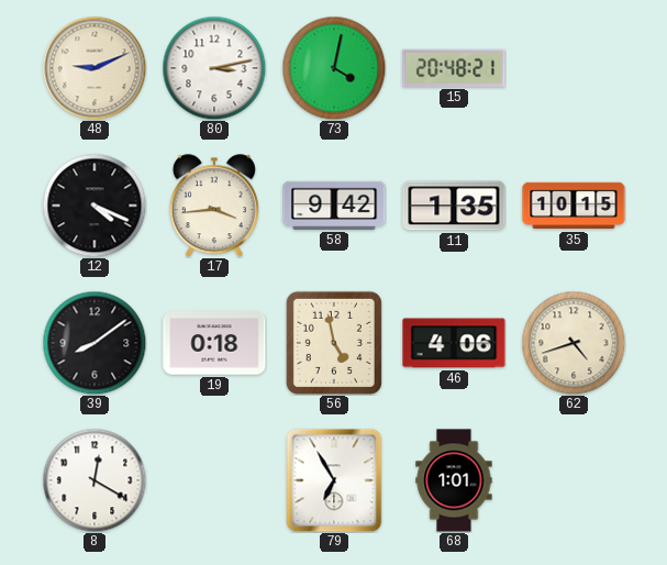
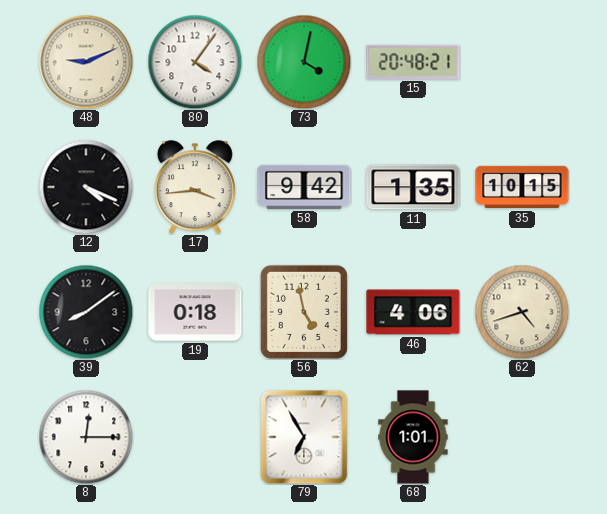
80: 3:13 -> 4:06
8: 12:20 -> 12:15
